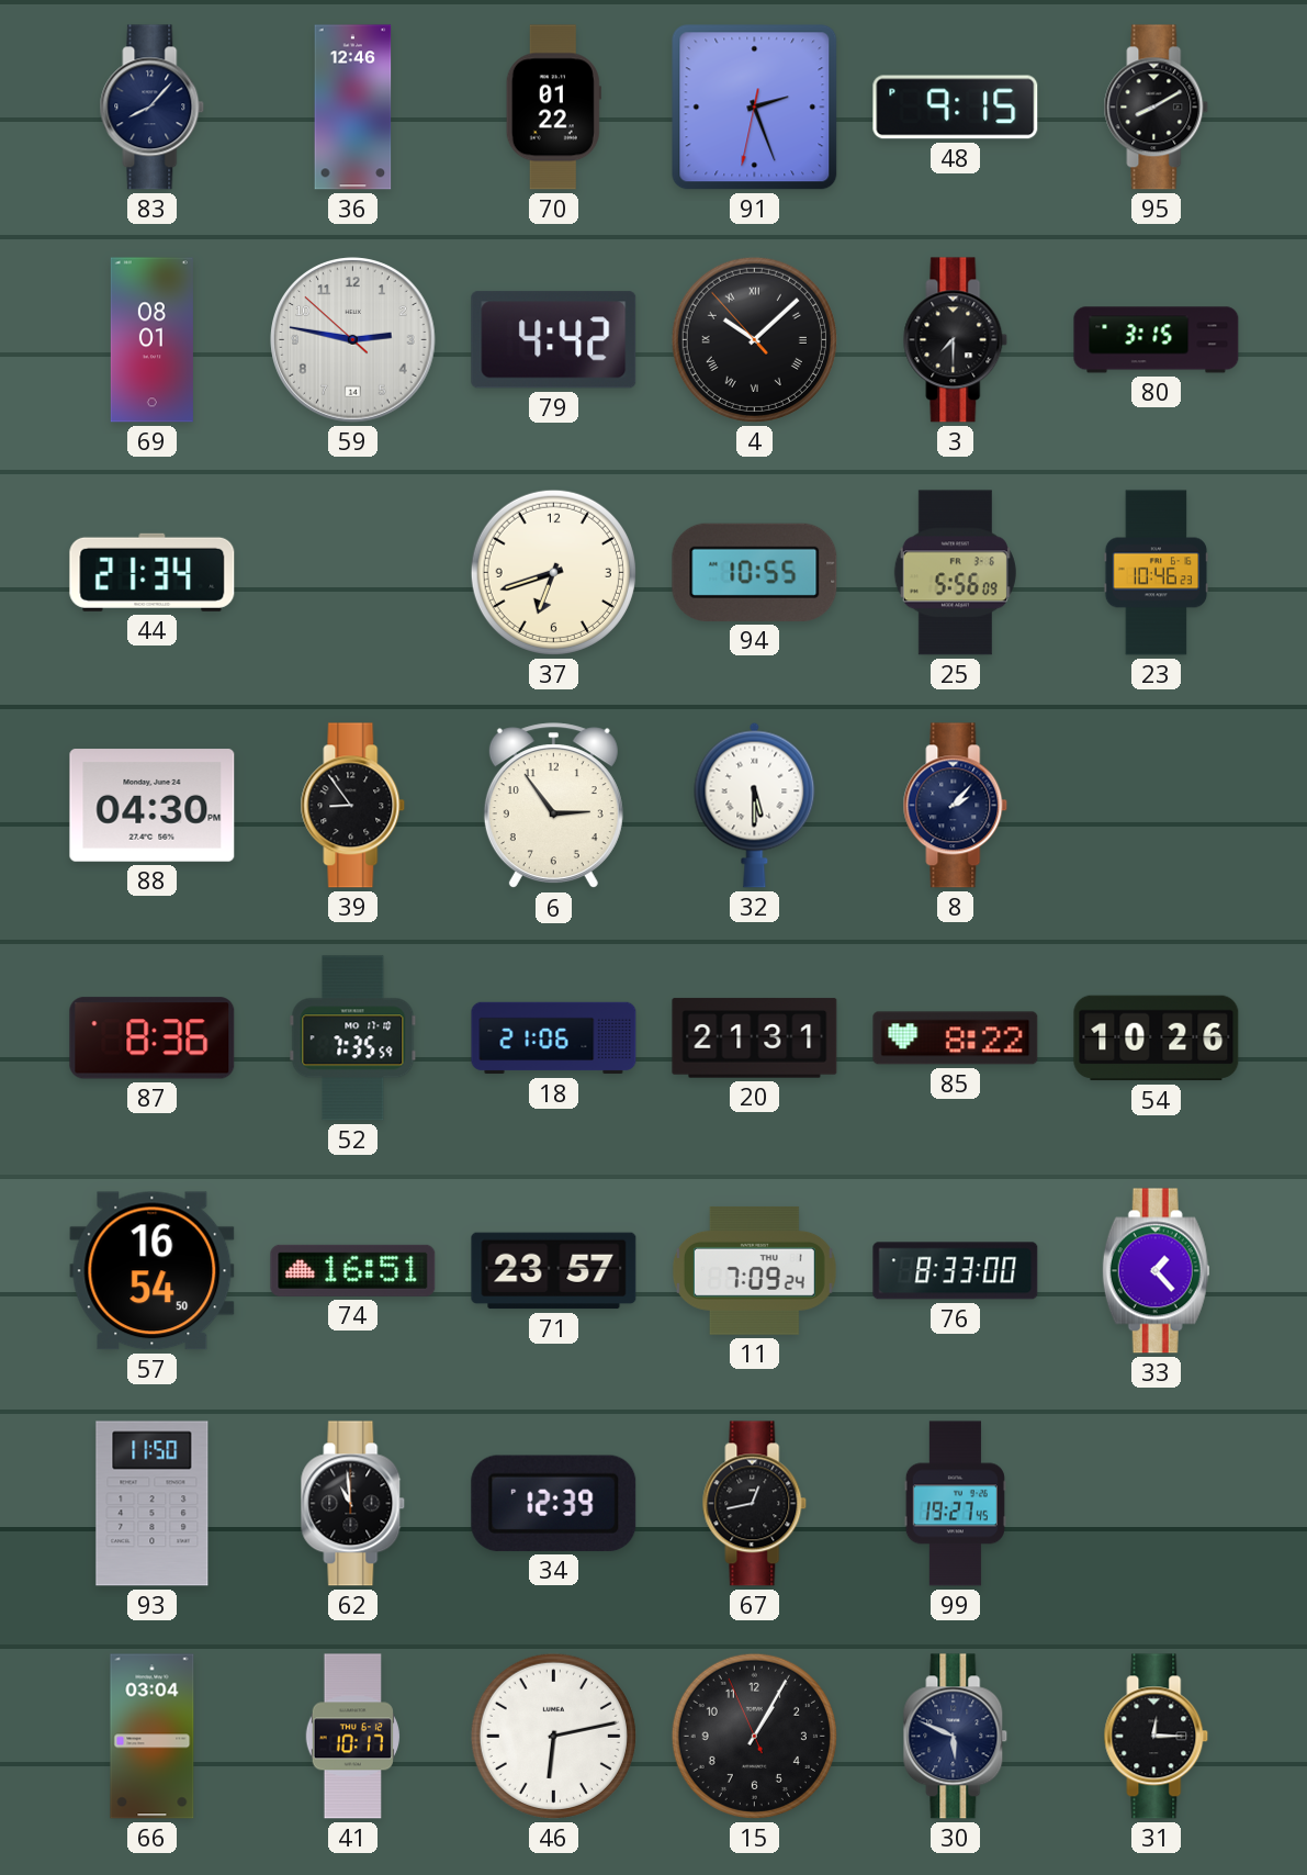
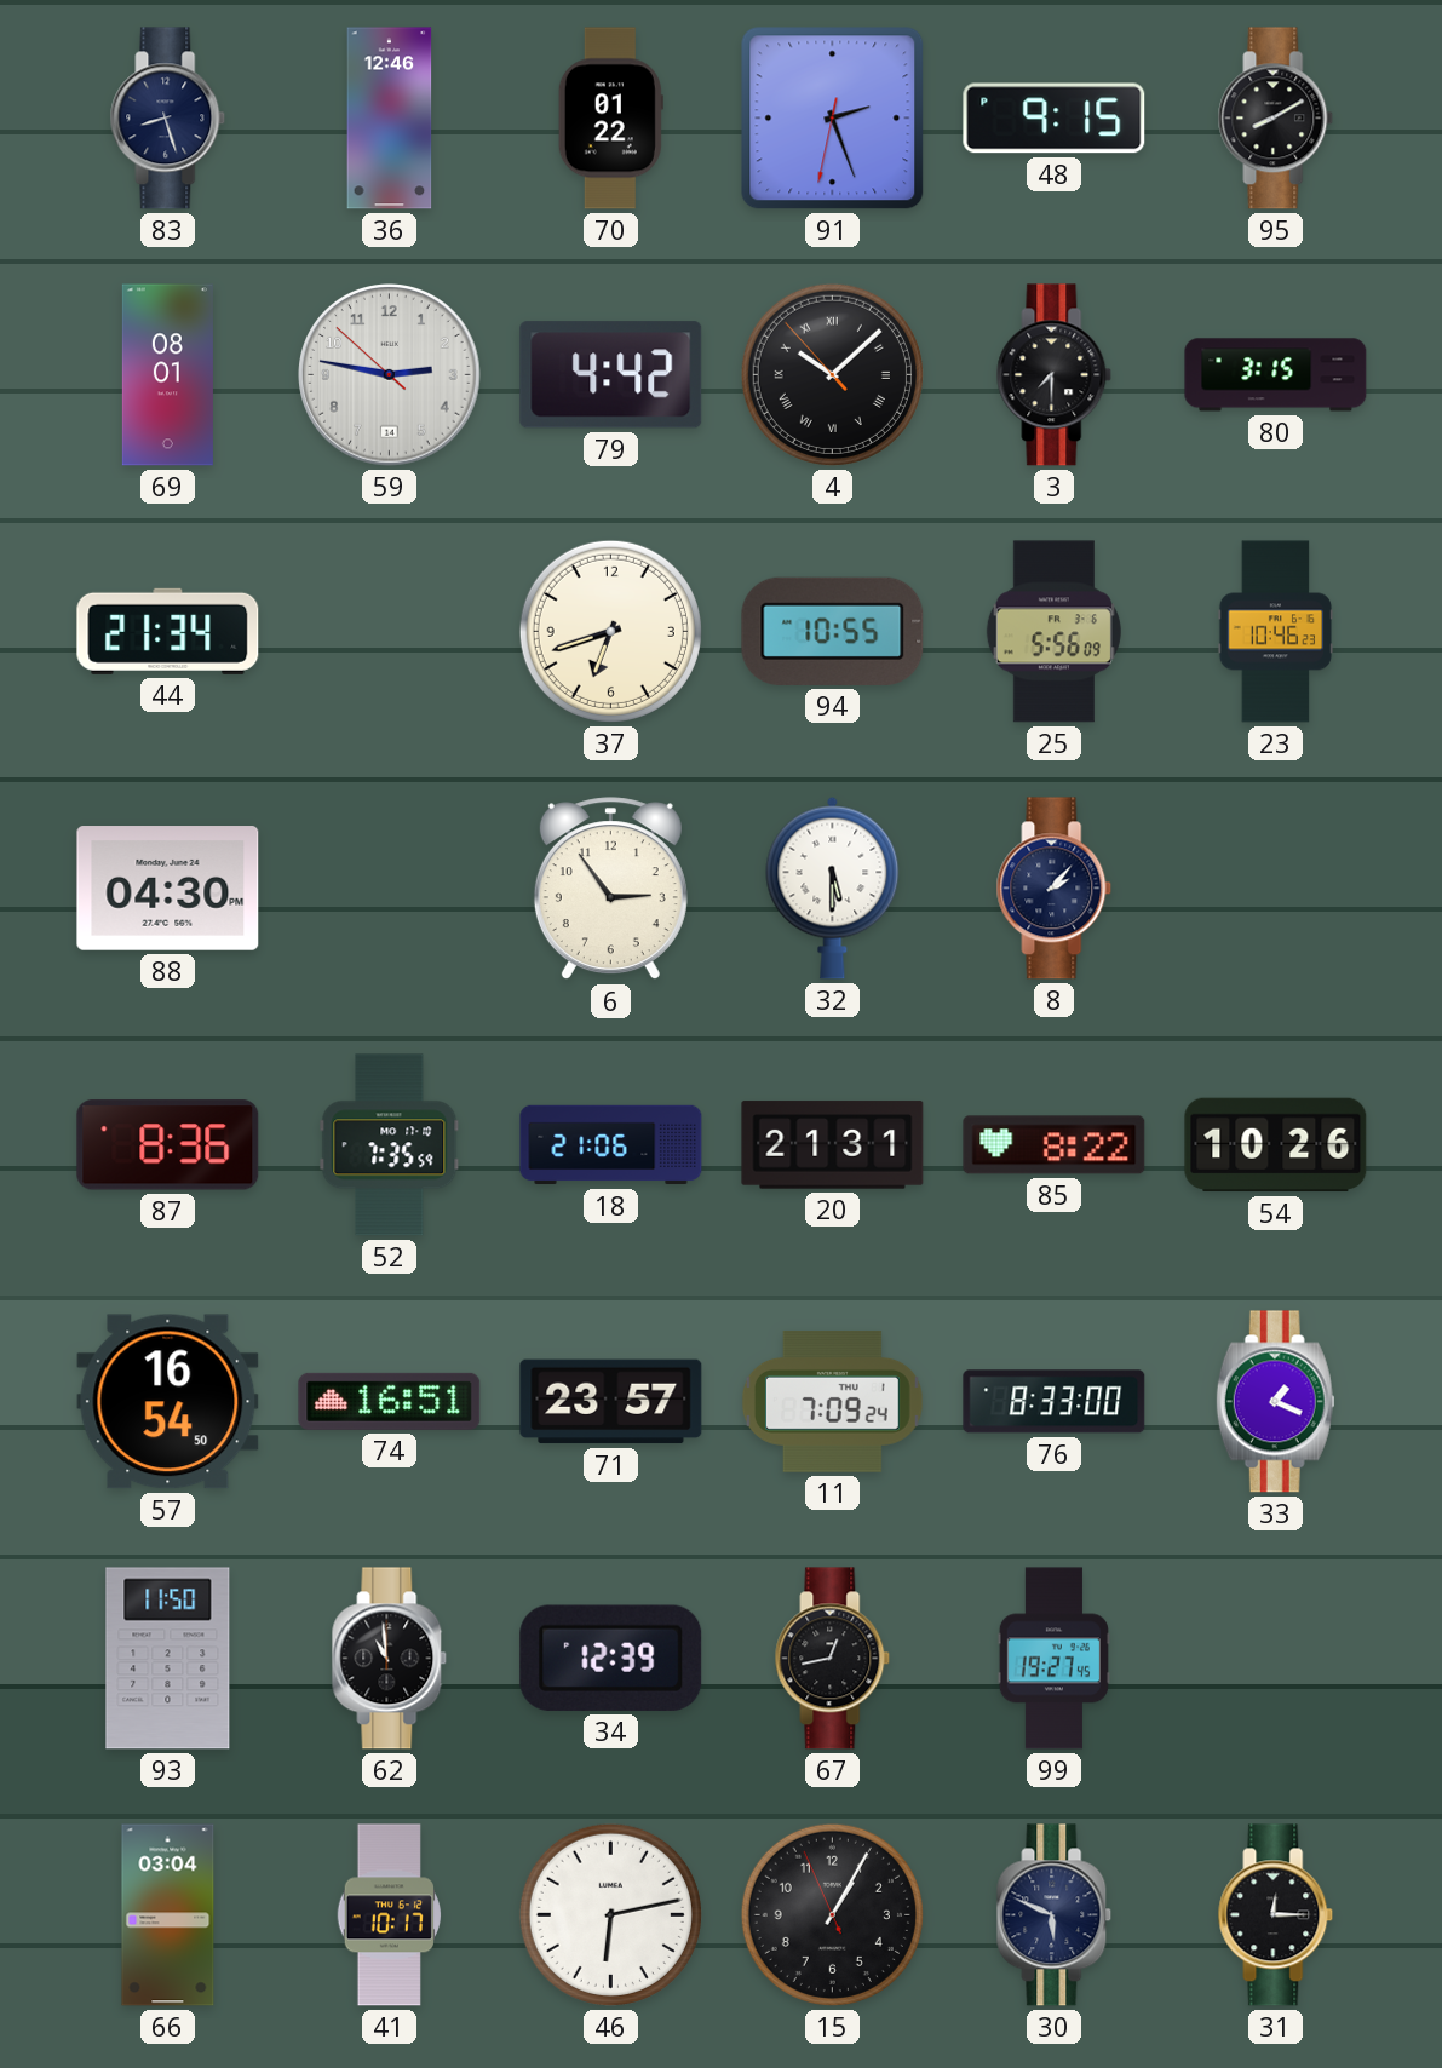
83: 8:07 -> 8:27
39: 8:54 -> none
33: 1:23 -> 1:19
